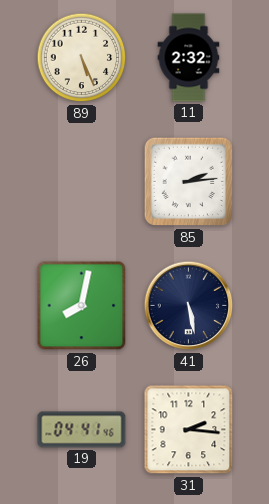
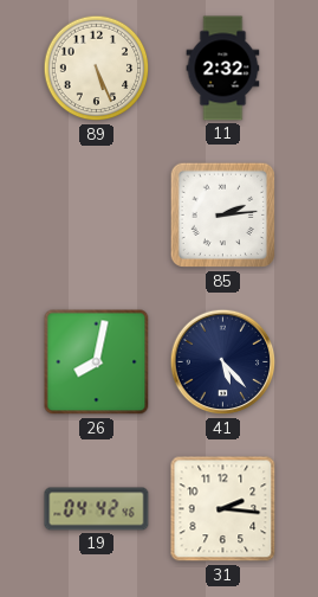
41: 5:28 -> 5:23
19: 04:41 -> 04:42
